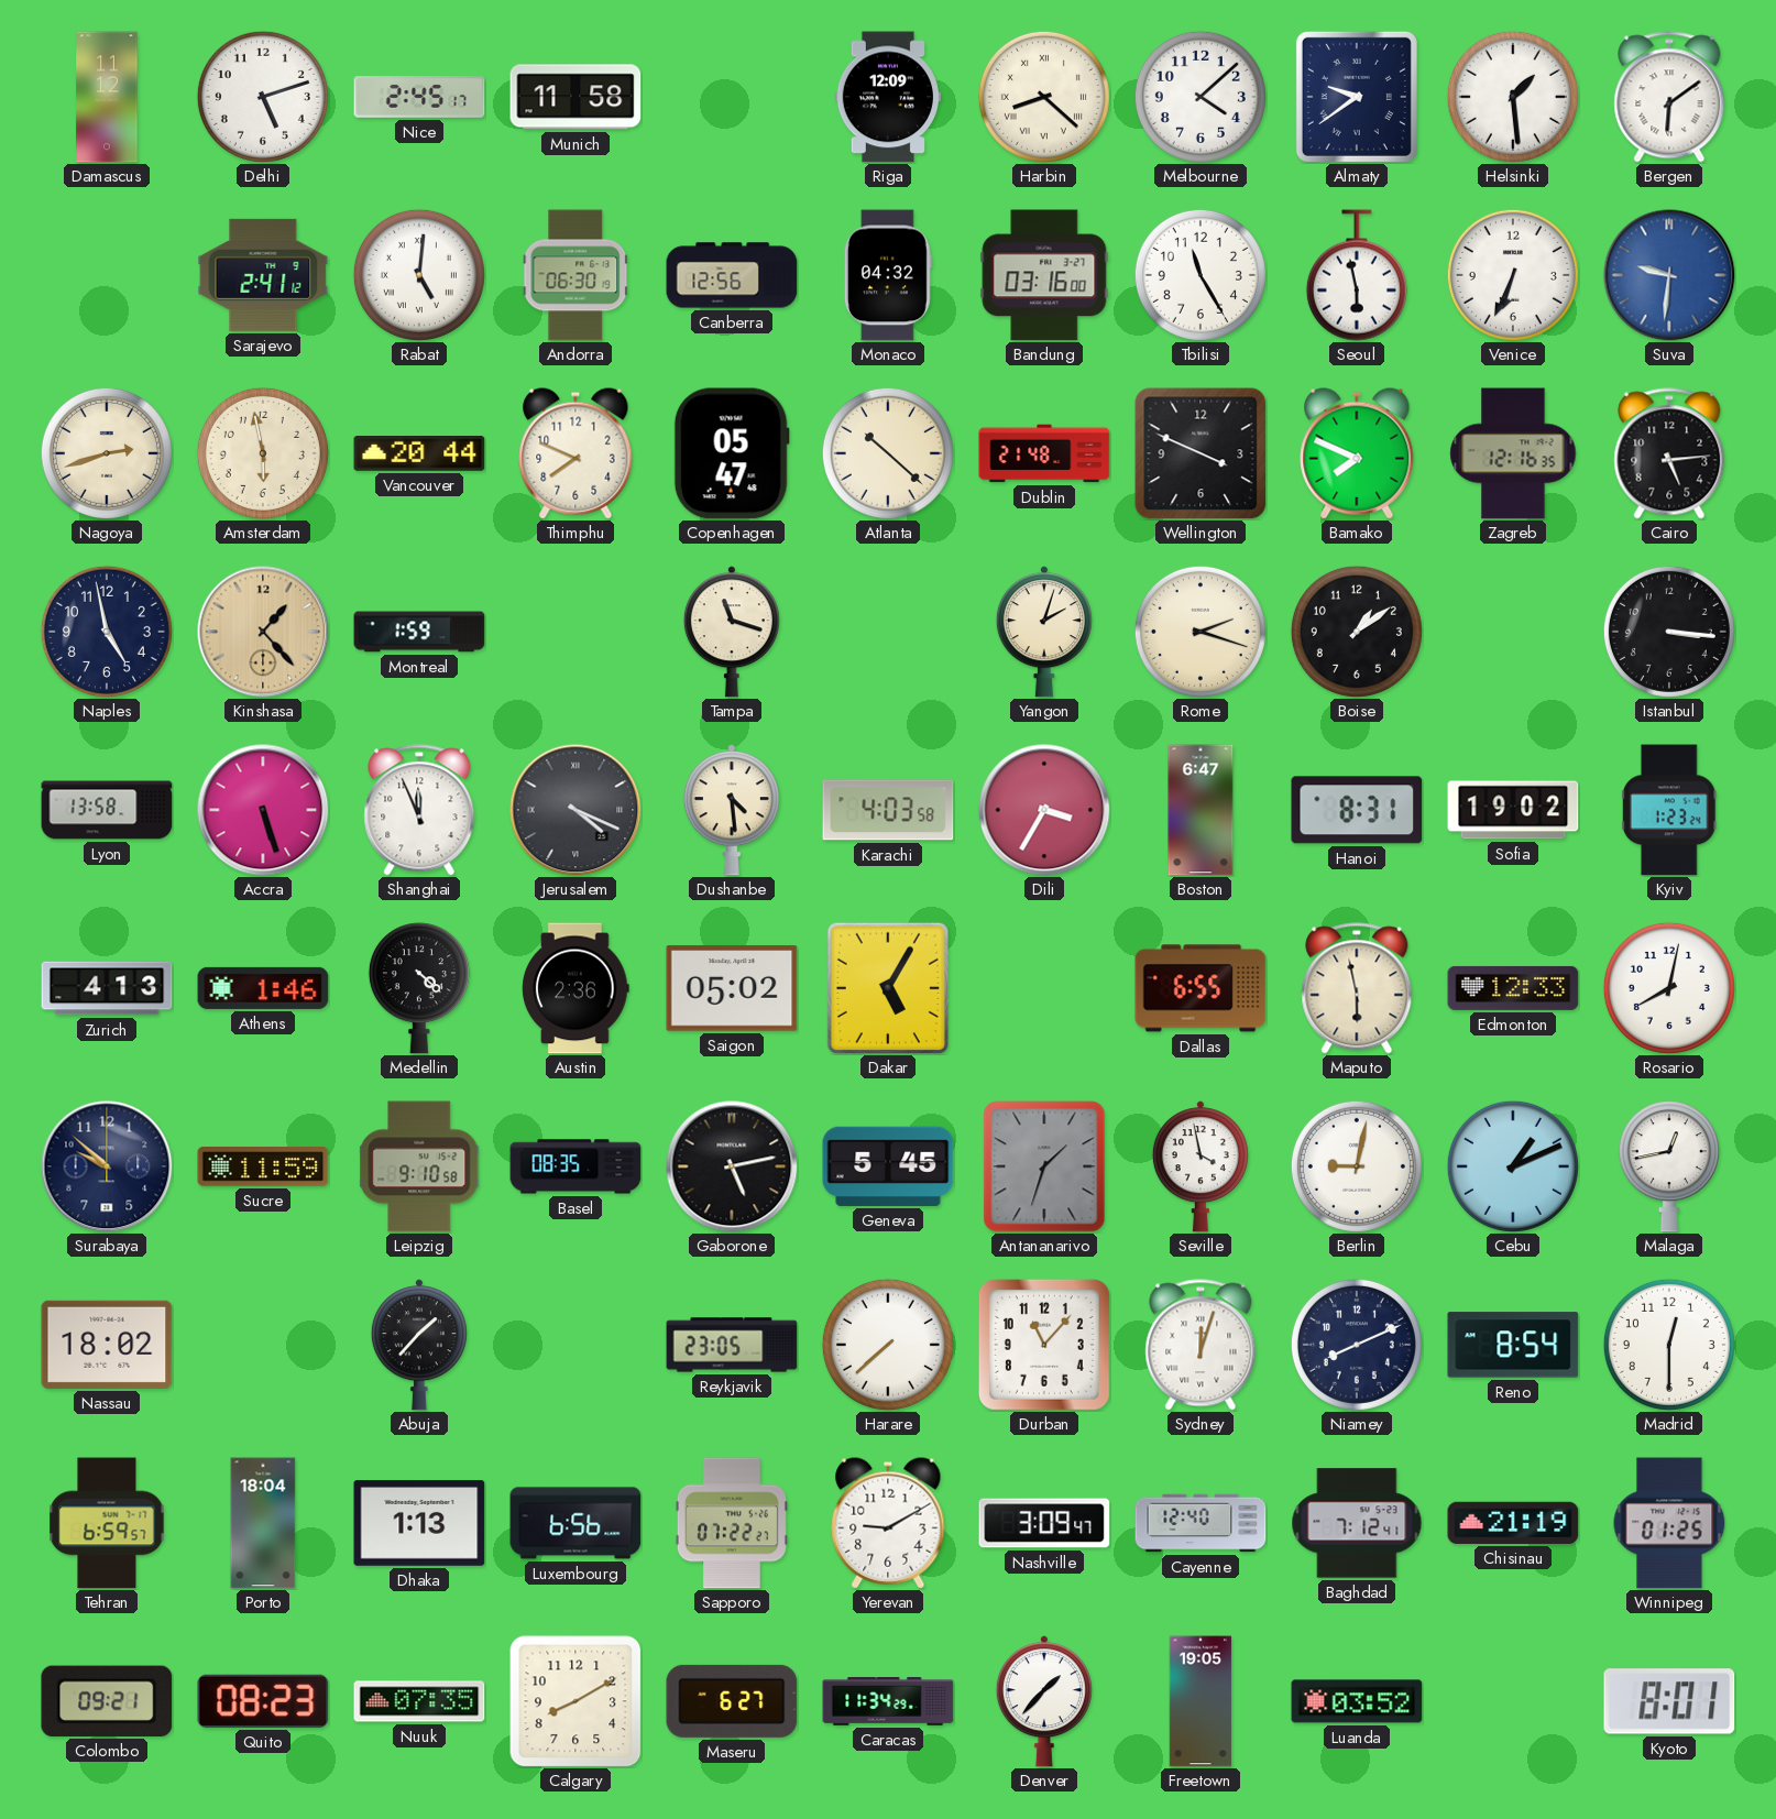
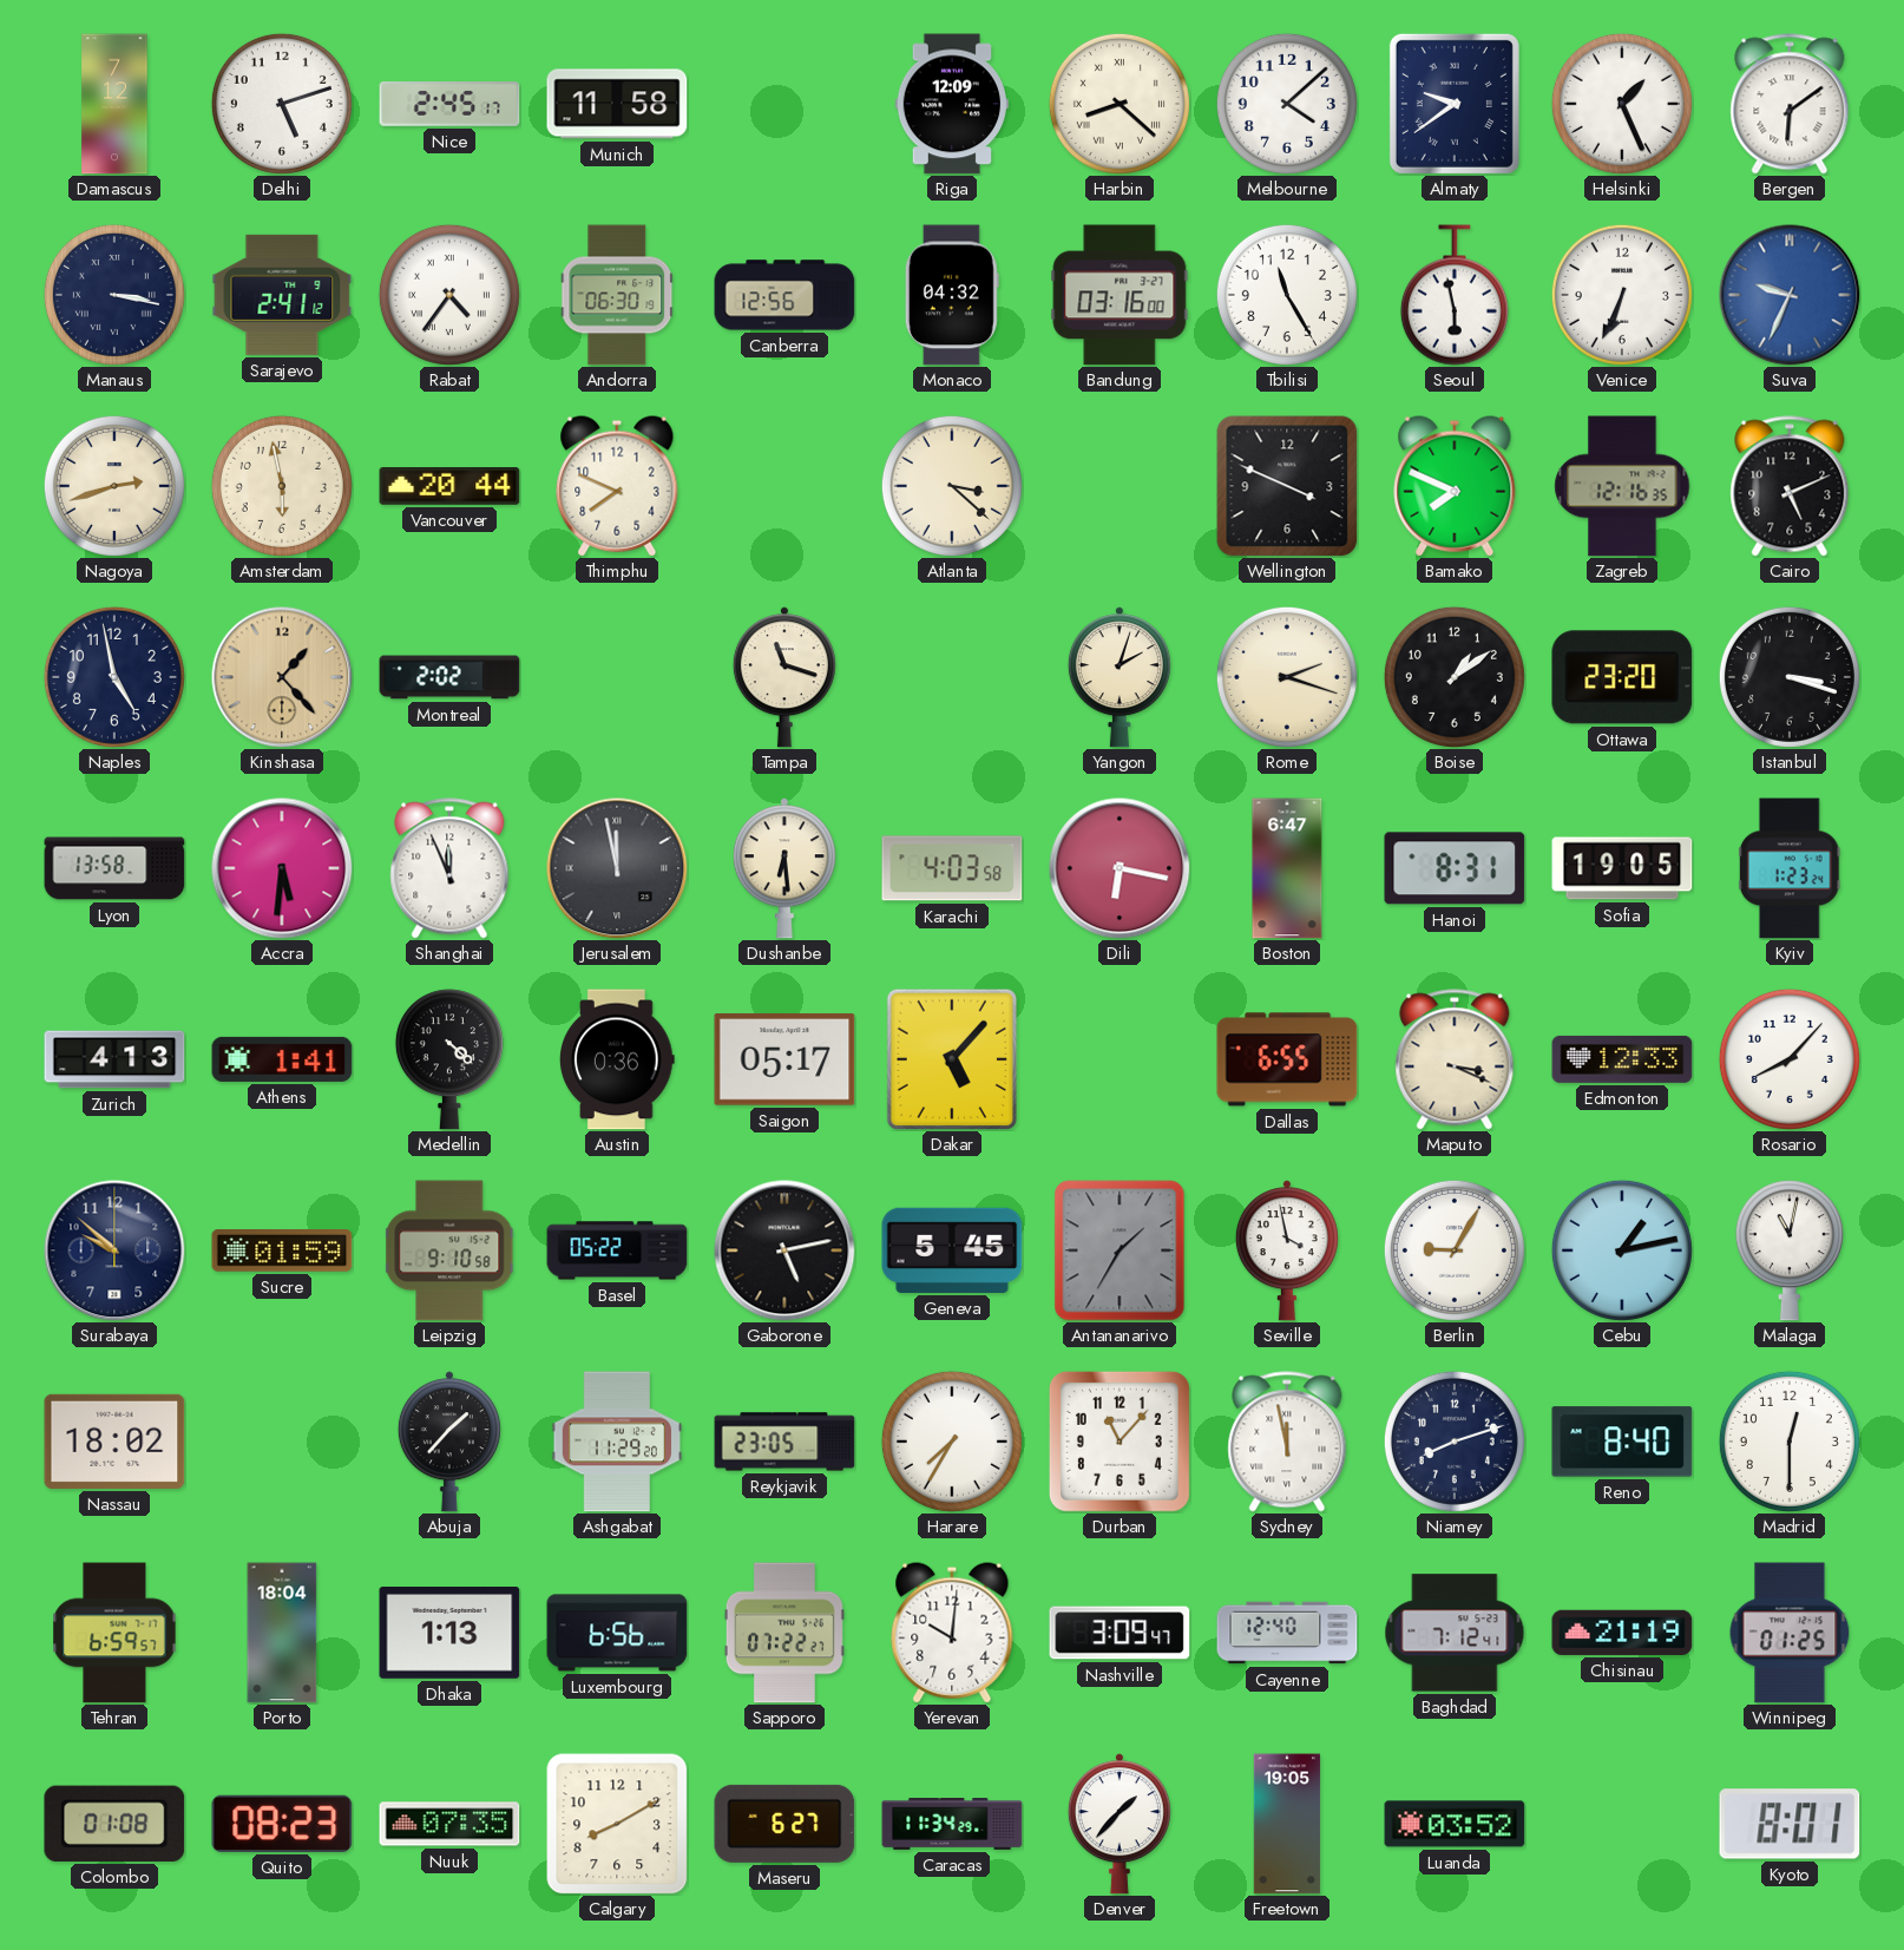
Damascus: 11:12 -> 7:12
Helsinki: 1:29 -> 1:26
Manaus: none -> 3:17
Rabat: 5:01 -> 4:36
Suva: 9:31 -> 9:34
Copenhagen: 05:47 -> none
Atlanta: 10:22 -> 3:22
Dublin: 21:48 -> none
Cairo: 5:14 -> 5:11
Montreal: 1:59 -> 2:02
Ottawa: none -> 23:20
Istanbul: 3:16 -> 3:18
Accra: 5:27 -> 5:31
Jerusalem: 4:19 -> 11:58
Dushanbe: 4:29 -> 6:29
Dili: 3:35 -> 6:17
Sofia: 19:02 -> 19:05
Athens: 1:46 -> 1:41
Austin: 2:36 -> 0:36
Saigon: 05:02 -> 05:17
Dakar: 5:05 -> 5:07
Maputo: 5:58 -> 3:19
Rosario: 8:02 -> 8:07
Sucre: 11:59 -> 01:59
Basel: 08:35 -> 05:22
Antananarivo: 1:33 -> 1:35
Berlin: 9:02 -> 9:05
Cebu: 1:11 -> 1:13
Malaga: 12:43 -> 11:02
Ashgabat: none -> 11:29
Harare: 7:38 -> 7:35
Sydney: 12:03 -> 11:58
Niamey: 8:11 -> 8:12
Reno: 8:54 -> 8:40
Yerevan: 9:10 -> 10:01
Colombo: 09:21 -> 01:08
